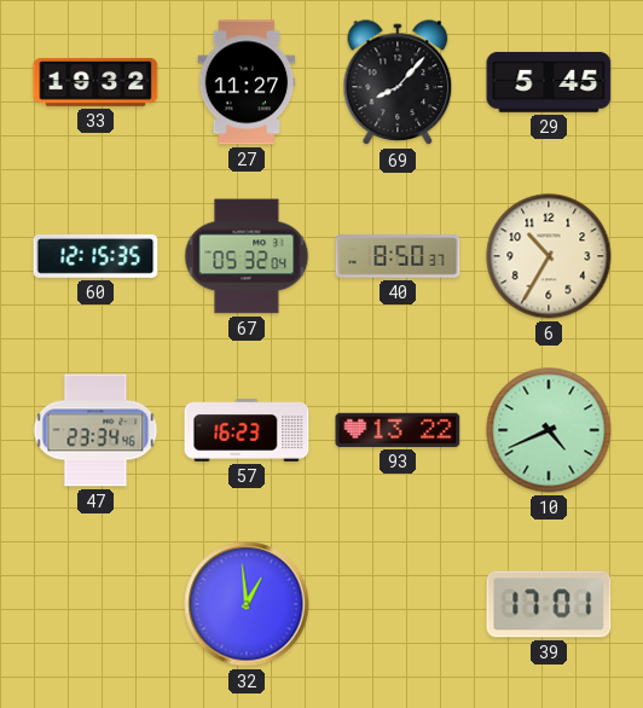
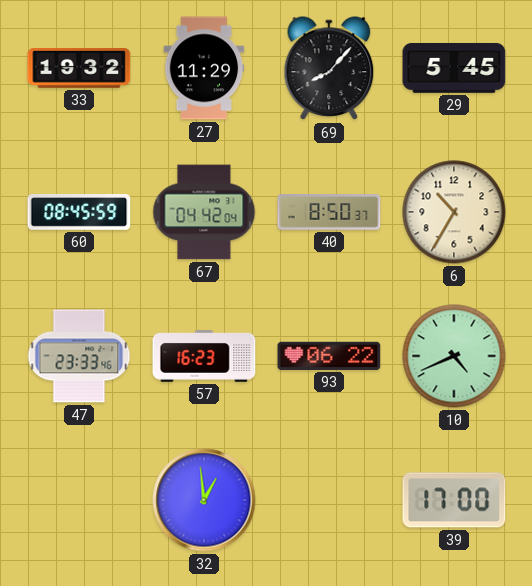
27: 11:27 -> 11:29
60: 12:15 -> 08:45
67: 05:32 -> 04:42
47: 23:34 -> 23:33
93: 13:22 -> 06:22
39: 17:01 -> 17:00
